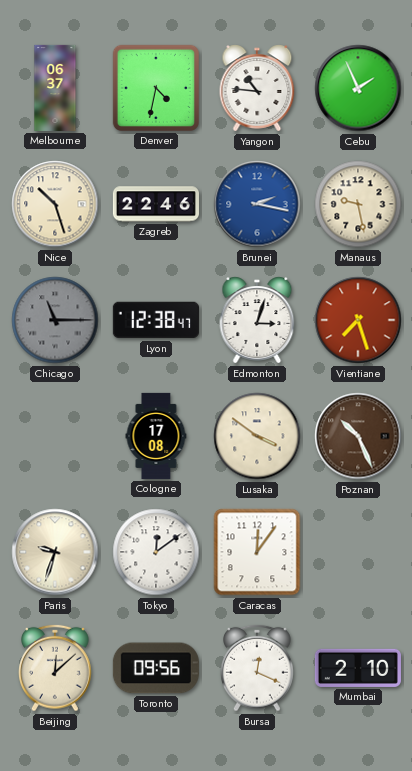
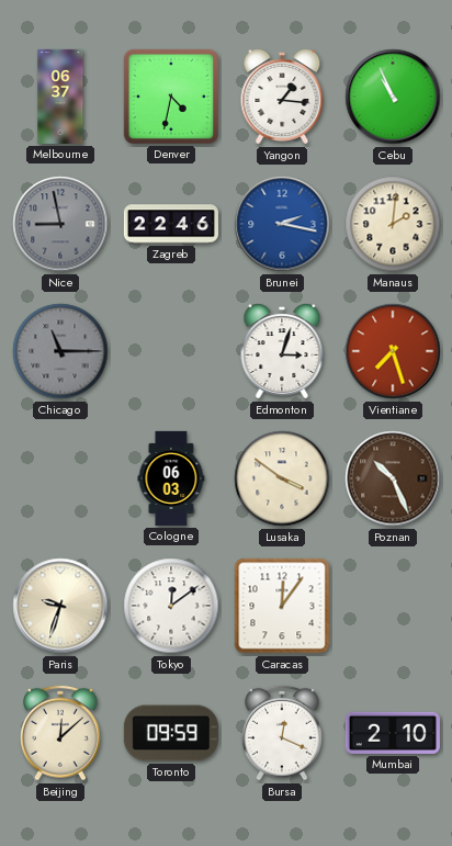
Yangon: 10:46 -> 1:16
Cebu: 1:56 -> 10:56
Nice: 10:27 -> 8:58
Nice dial: cream -> grey
Manaus: 9:28 -> 2:01
Lyon: 12:38 -> none
Cologne: 17:08 -> 06:03
Toronto: 09:56 -> 09:59
